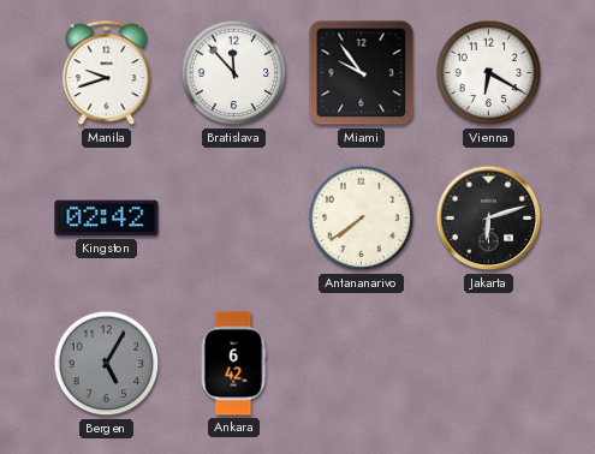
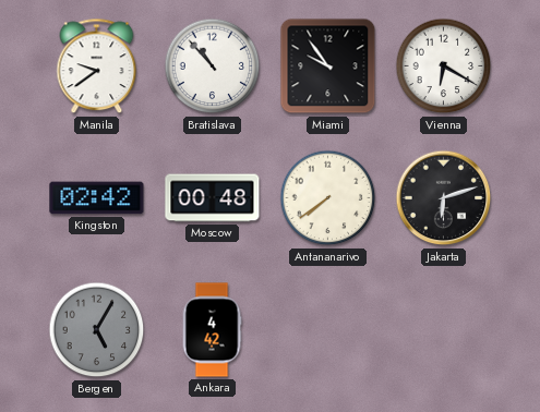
Manila: 9:42 -> 9:39
Bratislava: 11:53 -> 10:53
Moscow: none -> 00:48
Ankara: 6:42 -> 4:42
